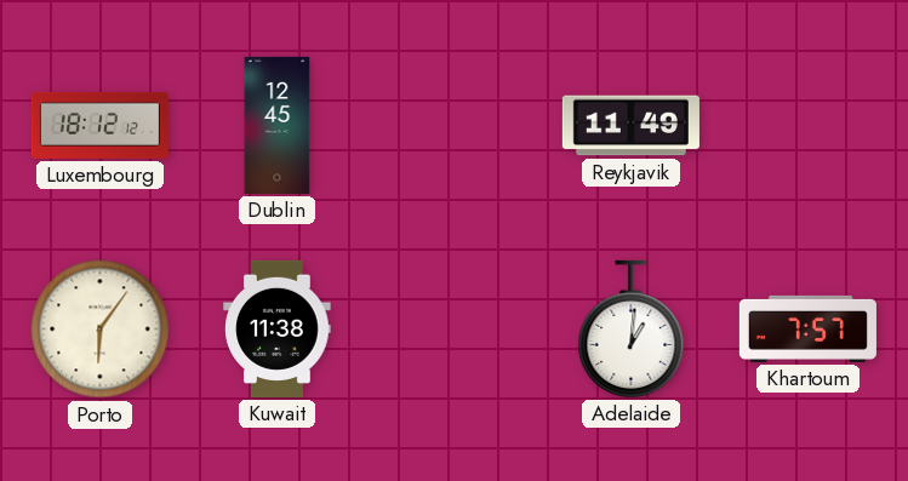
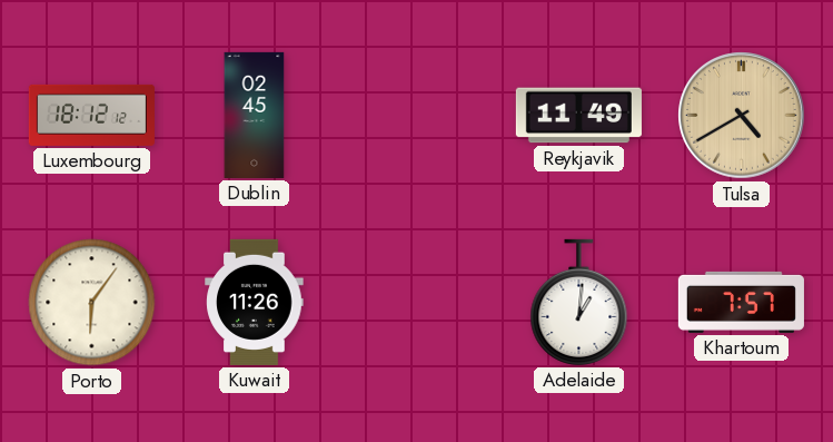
Dublin: 12:45 -> 02:45
Tulsa: none -> 4:40
Kuwait: 11:38 -> 11:26
